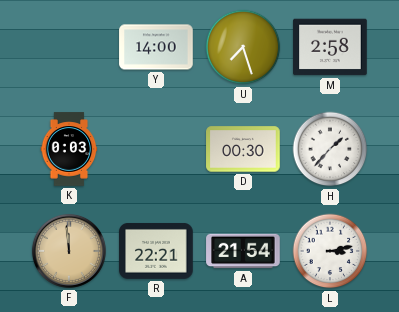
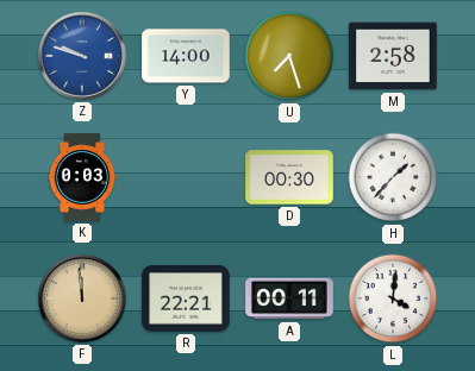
Z: none -> 9:48
A: 21:54 -> 00:11
L: 3:13 -> 4:01
